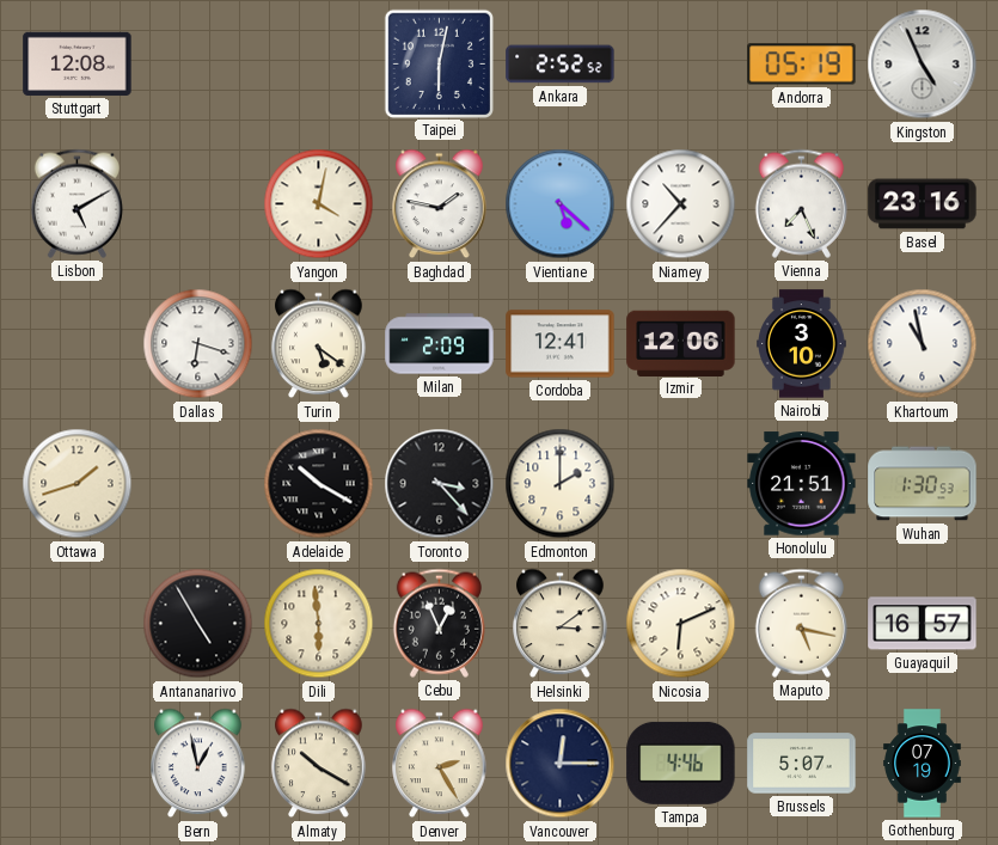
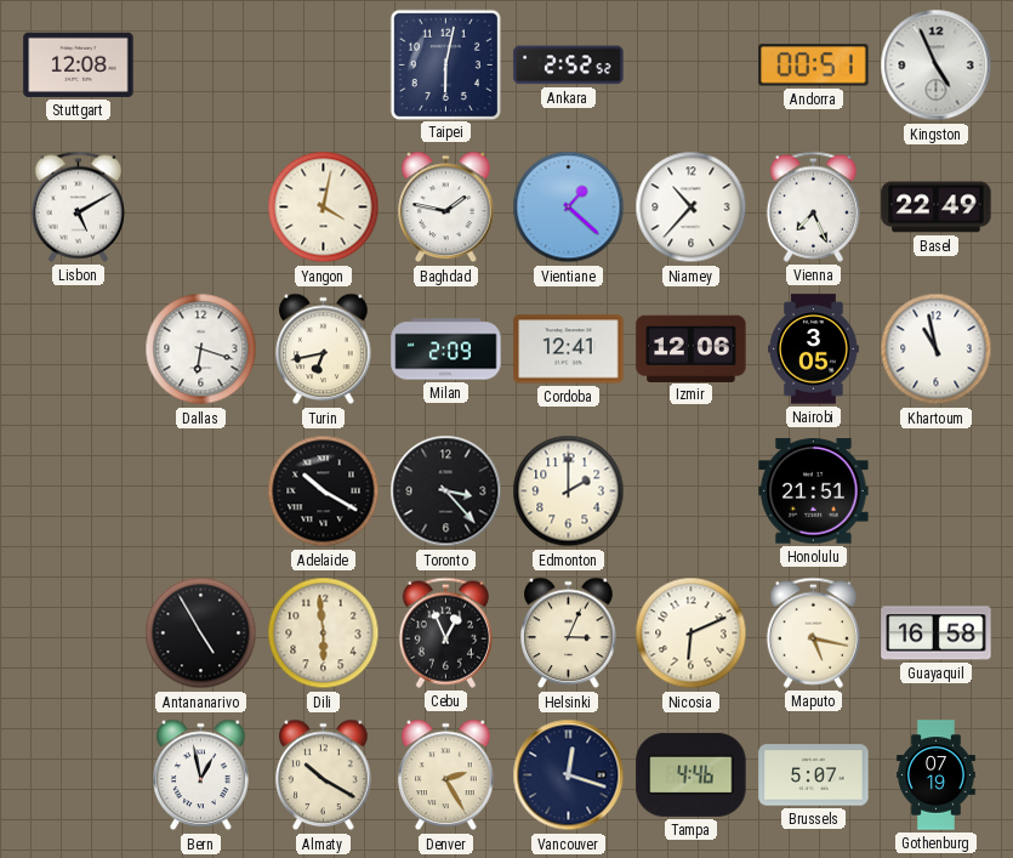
Andorra: 05:19 -> 00:51
Vientiane: 5:22 -> 1:22
Basel: 23:16 -> 22:49
Turin: 5:21 -> 6:43
Nairobi: 3:10 -> 3:05
Ottawa: 1:42 -> none
Wuhan: 1:30 -> none
Helsinki: 3:09 -> 3:04
Guayaquil: 16:57 -> 16:58
Vancouver: 12:15 -> 12:18
